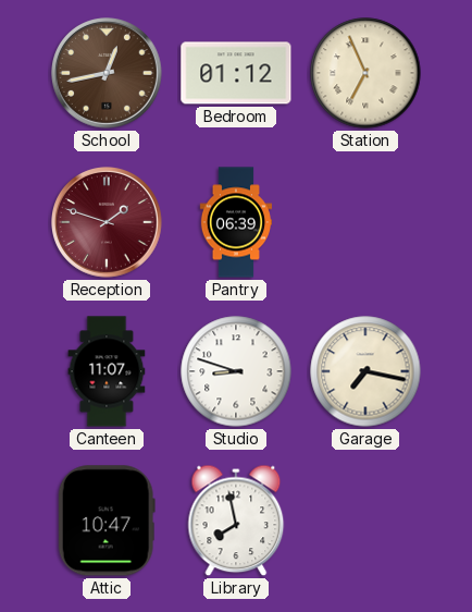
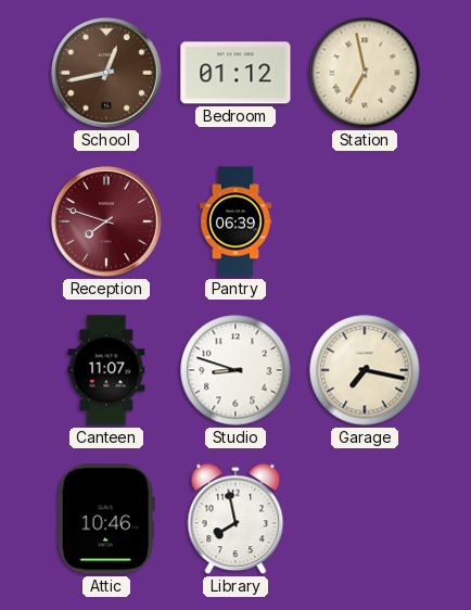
Station: 6:56 -> 6:58
Reception: 1:48 -> 7:48
Attic: 10:47 -> 10:46
